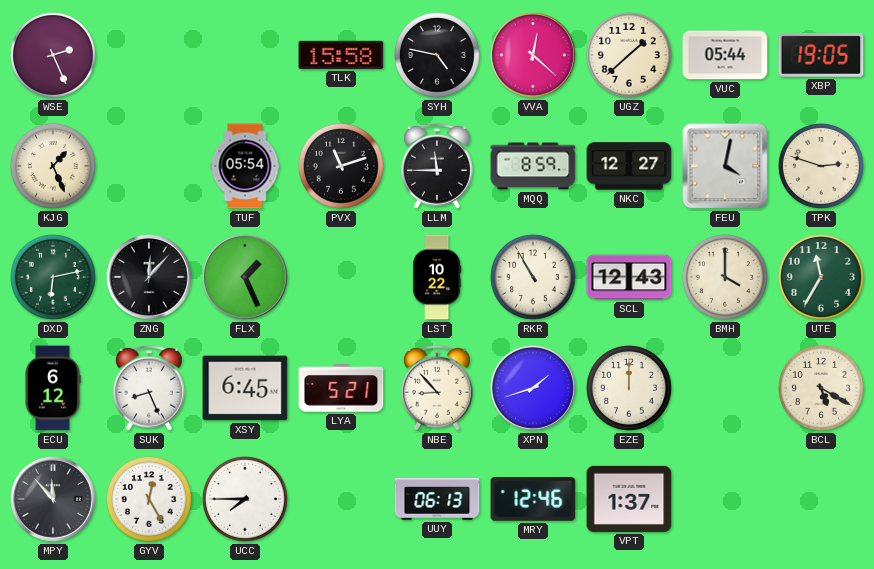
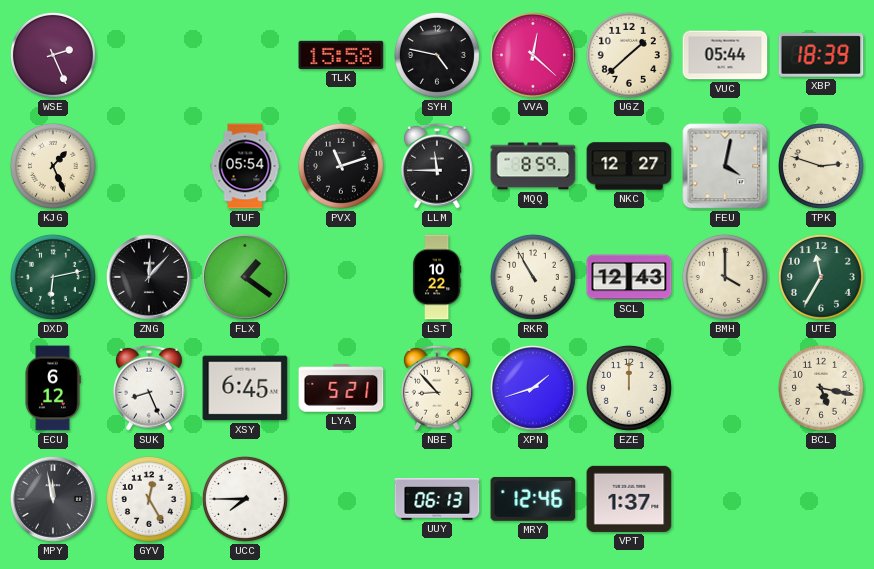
XBP: 19:05 -> 18:39
FLX: 1:26 -> 1:21
BCL: 5:20 -> 5:17
MPY: 11:53 -> 11:58
